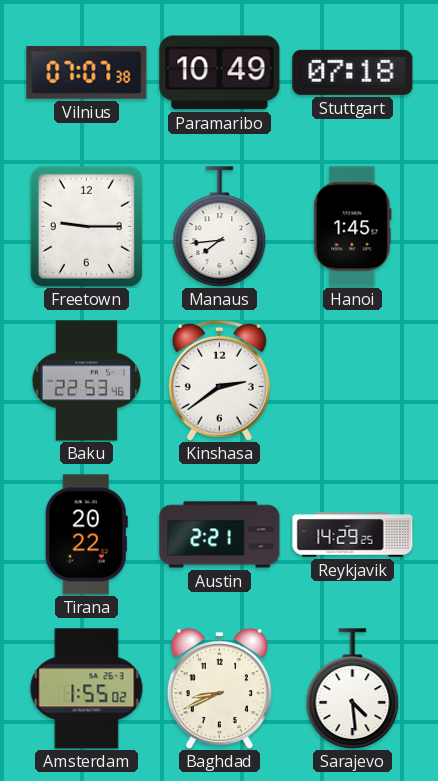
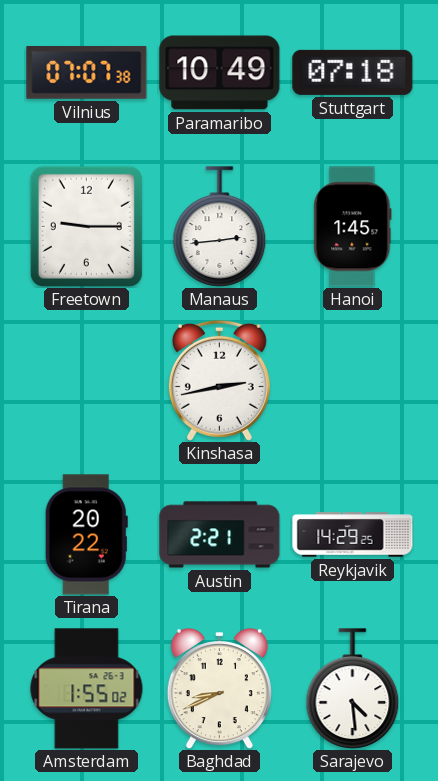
Manaus: 7:44 -> 2:44
Baku: 22:53 -> none
Kinshasa: 2:39 -> 2:43
